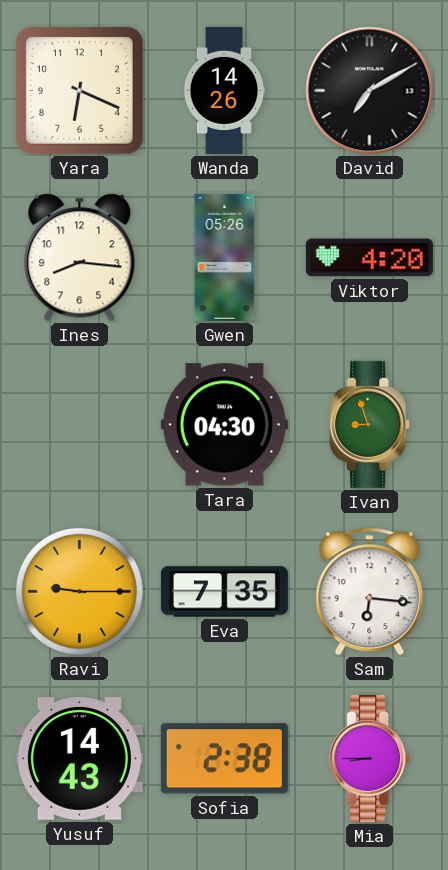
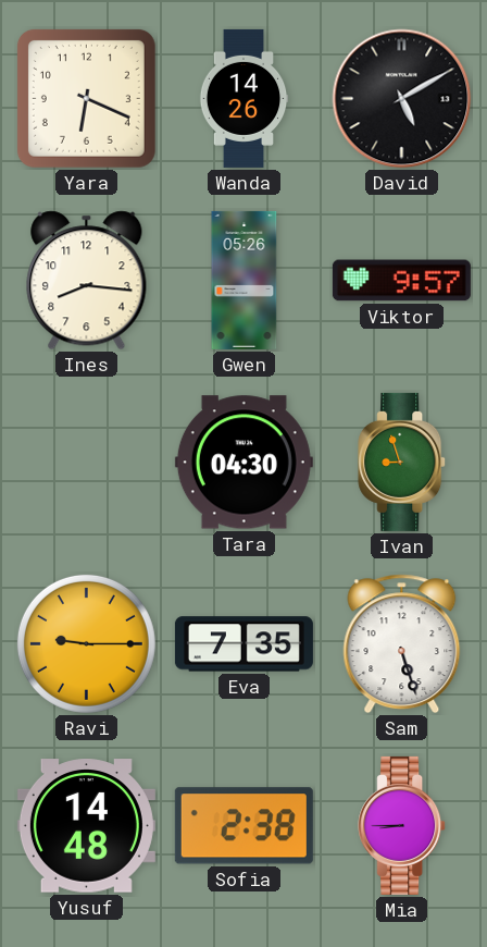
David: 7:10 -> 5:10
Viktor: 4:20 -> 9:57
Sam: 6:16 -> 5:27
Yusuf: 14:43 -> 14:48
